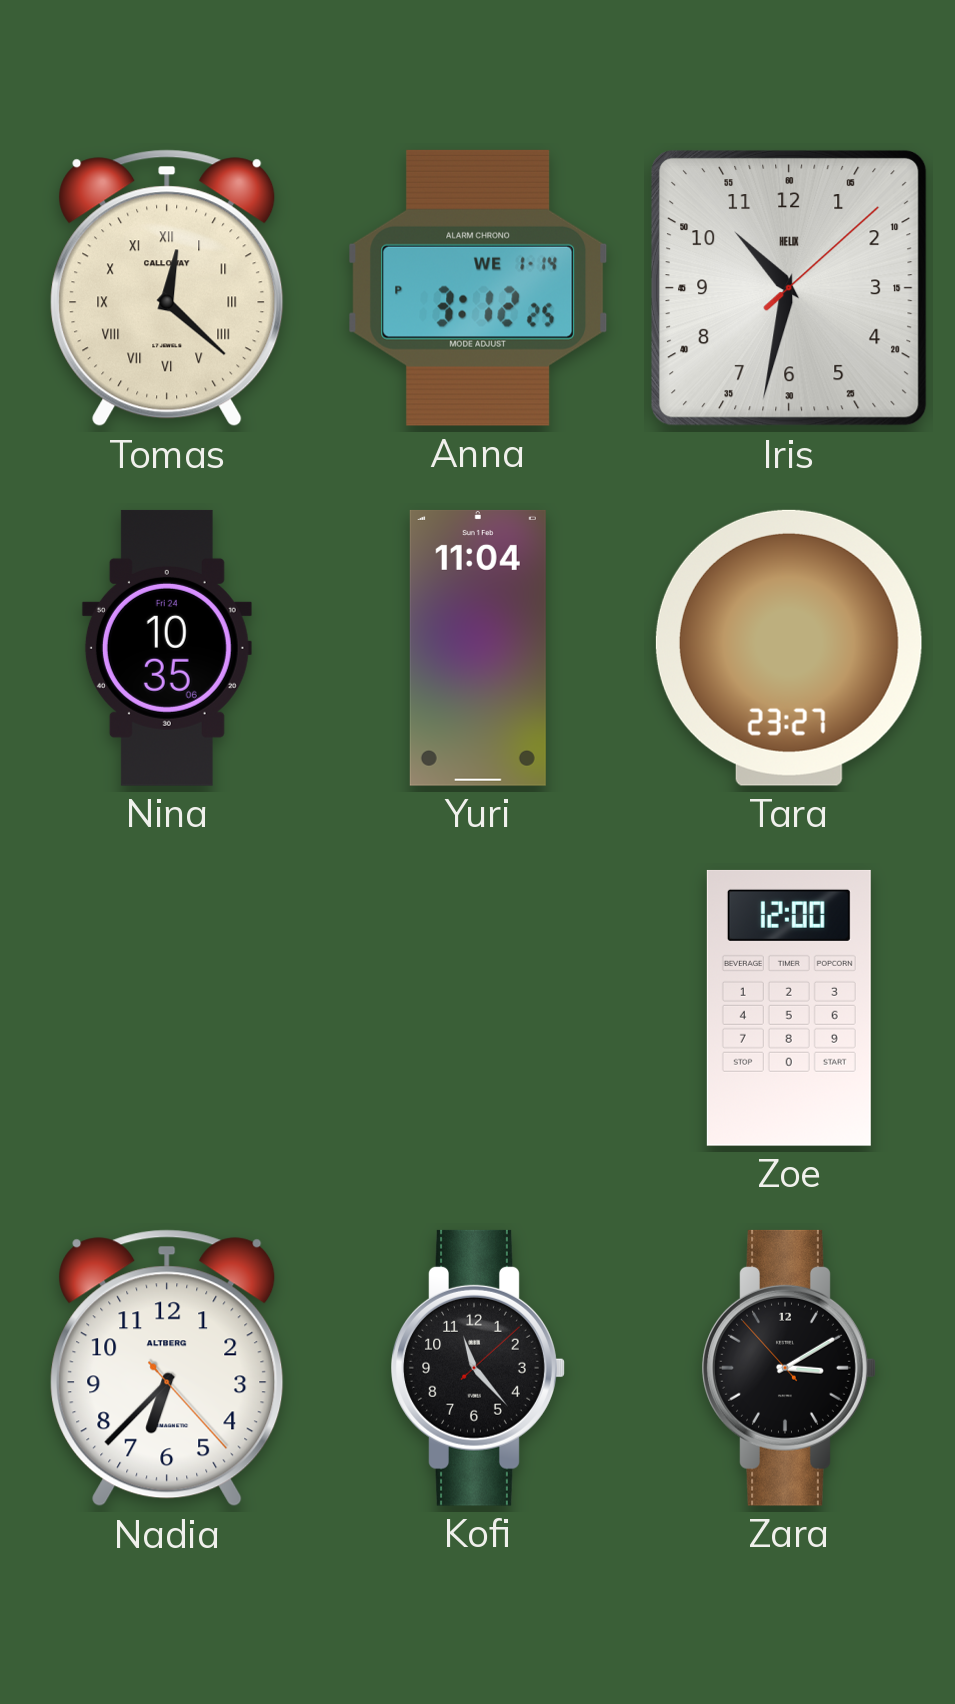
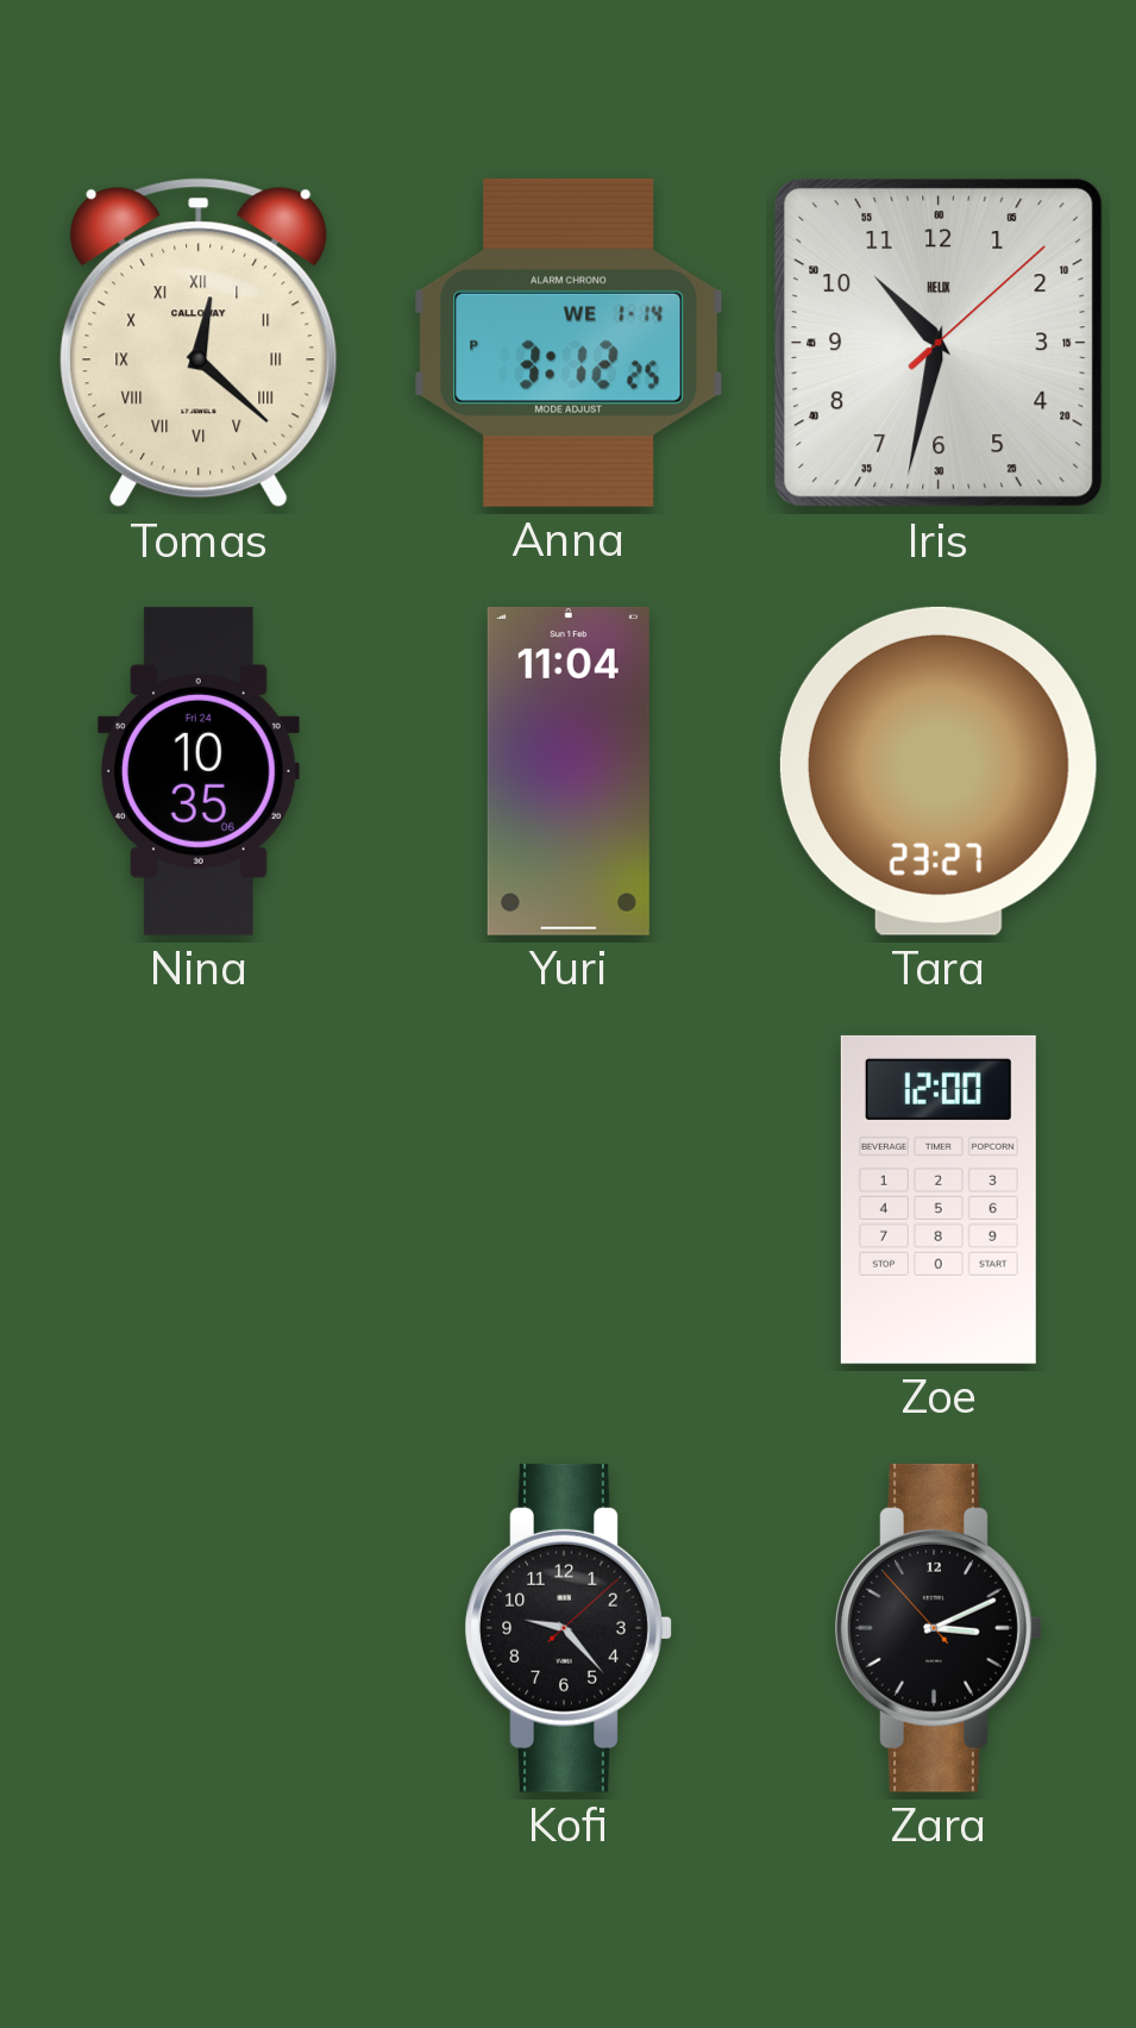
Nadia: 6:37 -> none
Kofi: 11:23 -> 9:23
Zara: 3:09 -> 3:10
